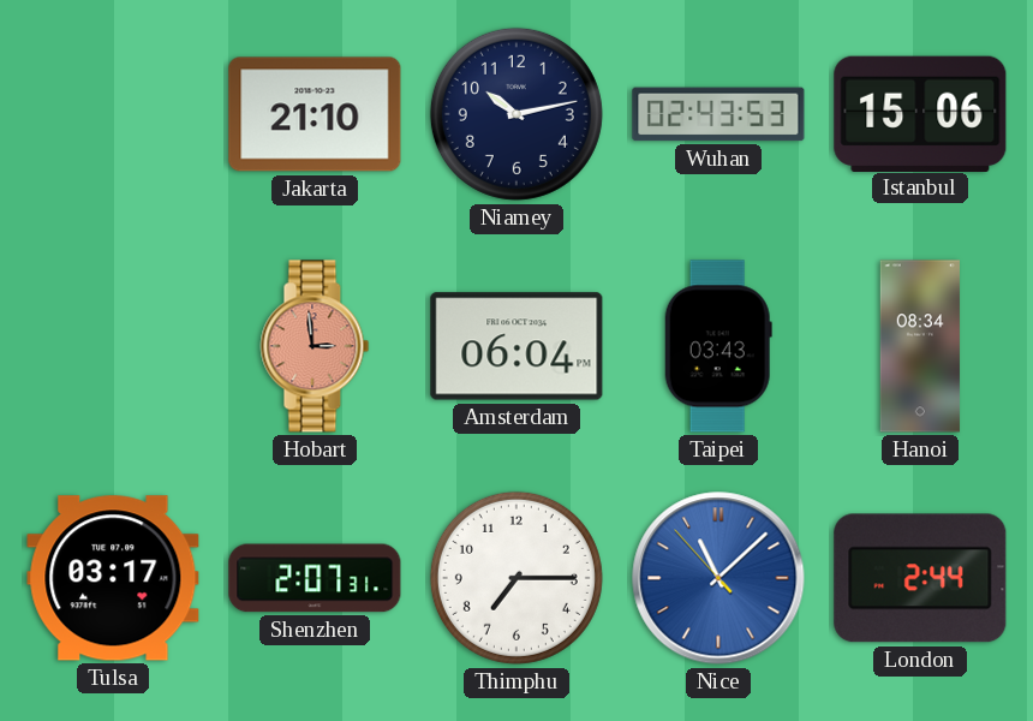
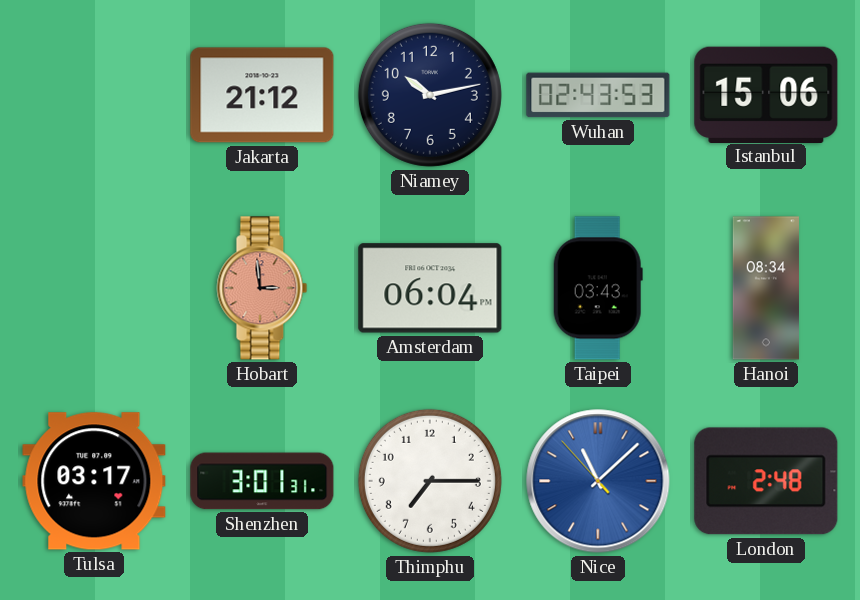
Jakarta: 21:10 -> 21:12
Shenzhen: 2:07 -> 3:01
London: 2:44 -> 2:48
